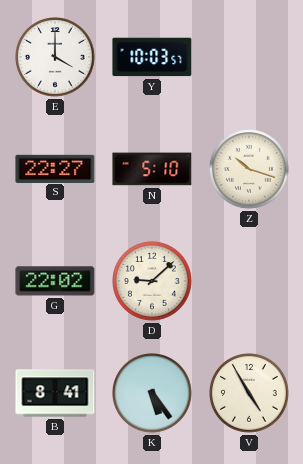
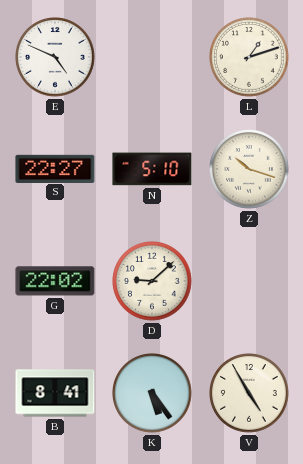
E: 4:00 -> 4:49
Y: 10:03 -> none
L: none -> 1:12
